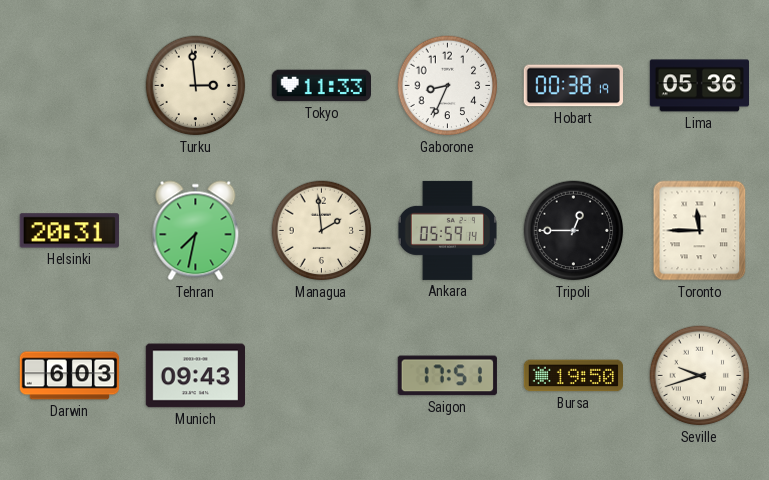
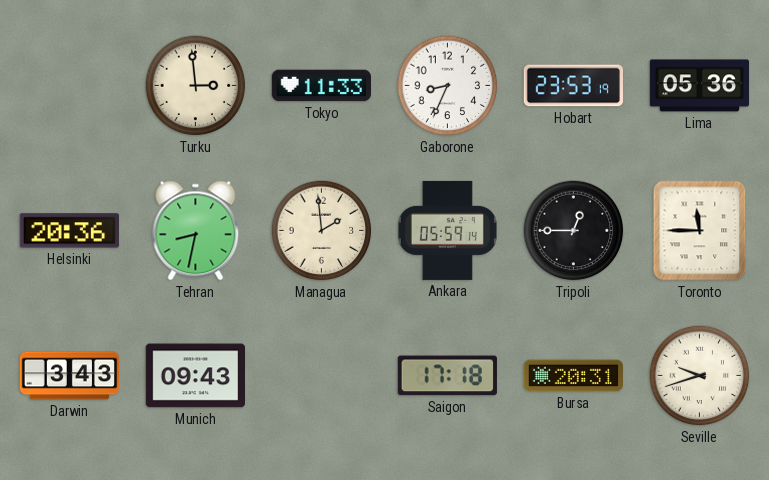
Hobart: 00:38 -> 23:53
Helsinki: 20:31 -> 20:36
Tehran: 7:32 -> 8:32
Darwin: 6:03 -> 3:43
Saigon: 17:51 -> 17:18
Bursa: 19:50 -> 20:31
